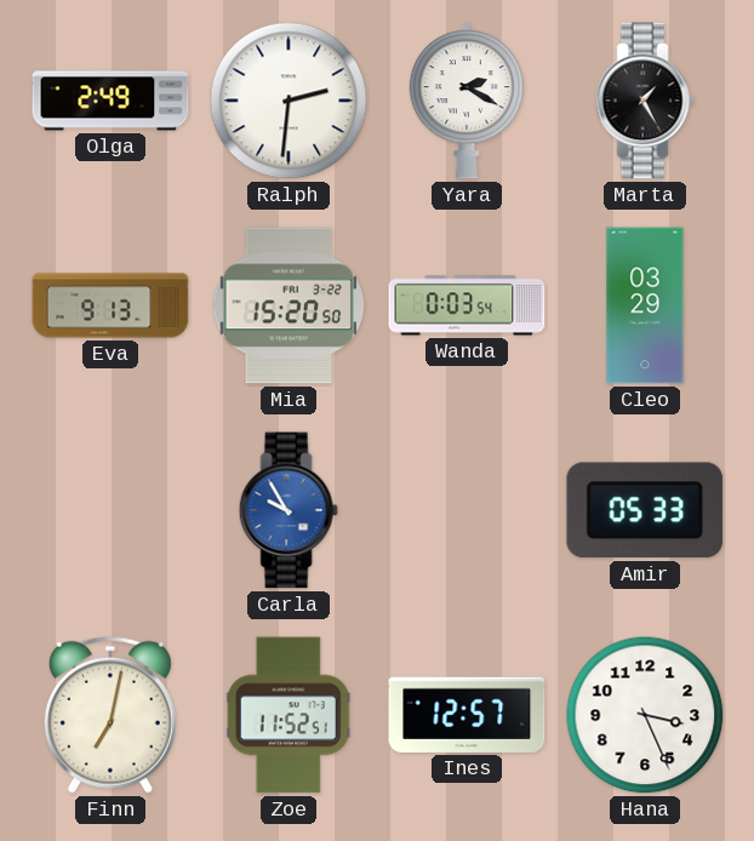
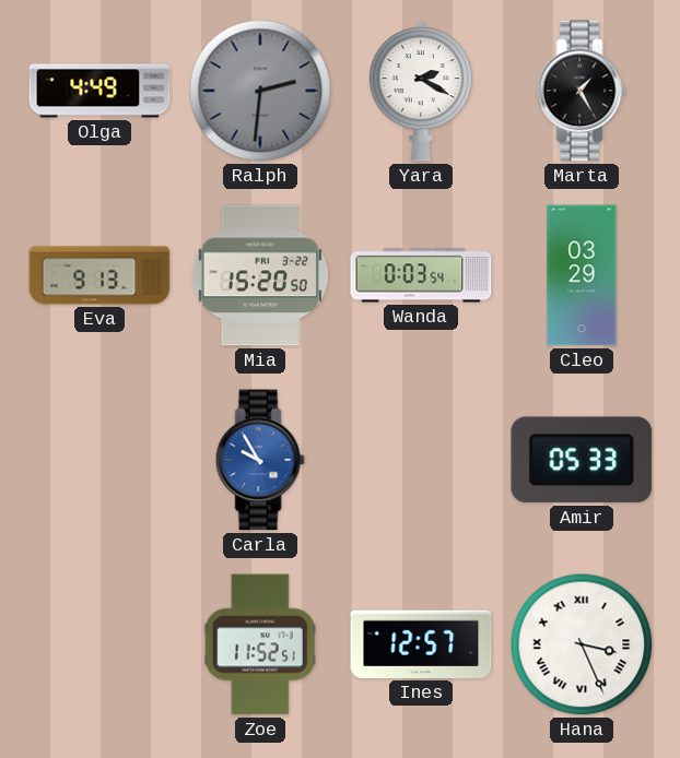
Olga: 2:49 -> 4:49
Ralph dial: white -> grey
Finn: 7:02 -> none
Hana numerals: Arabic -> Roman
